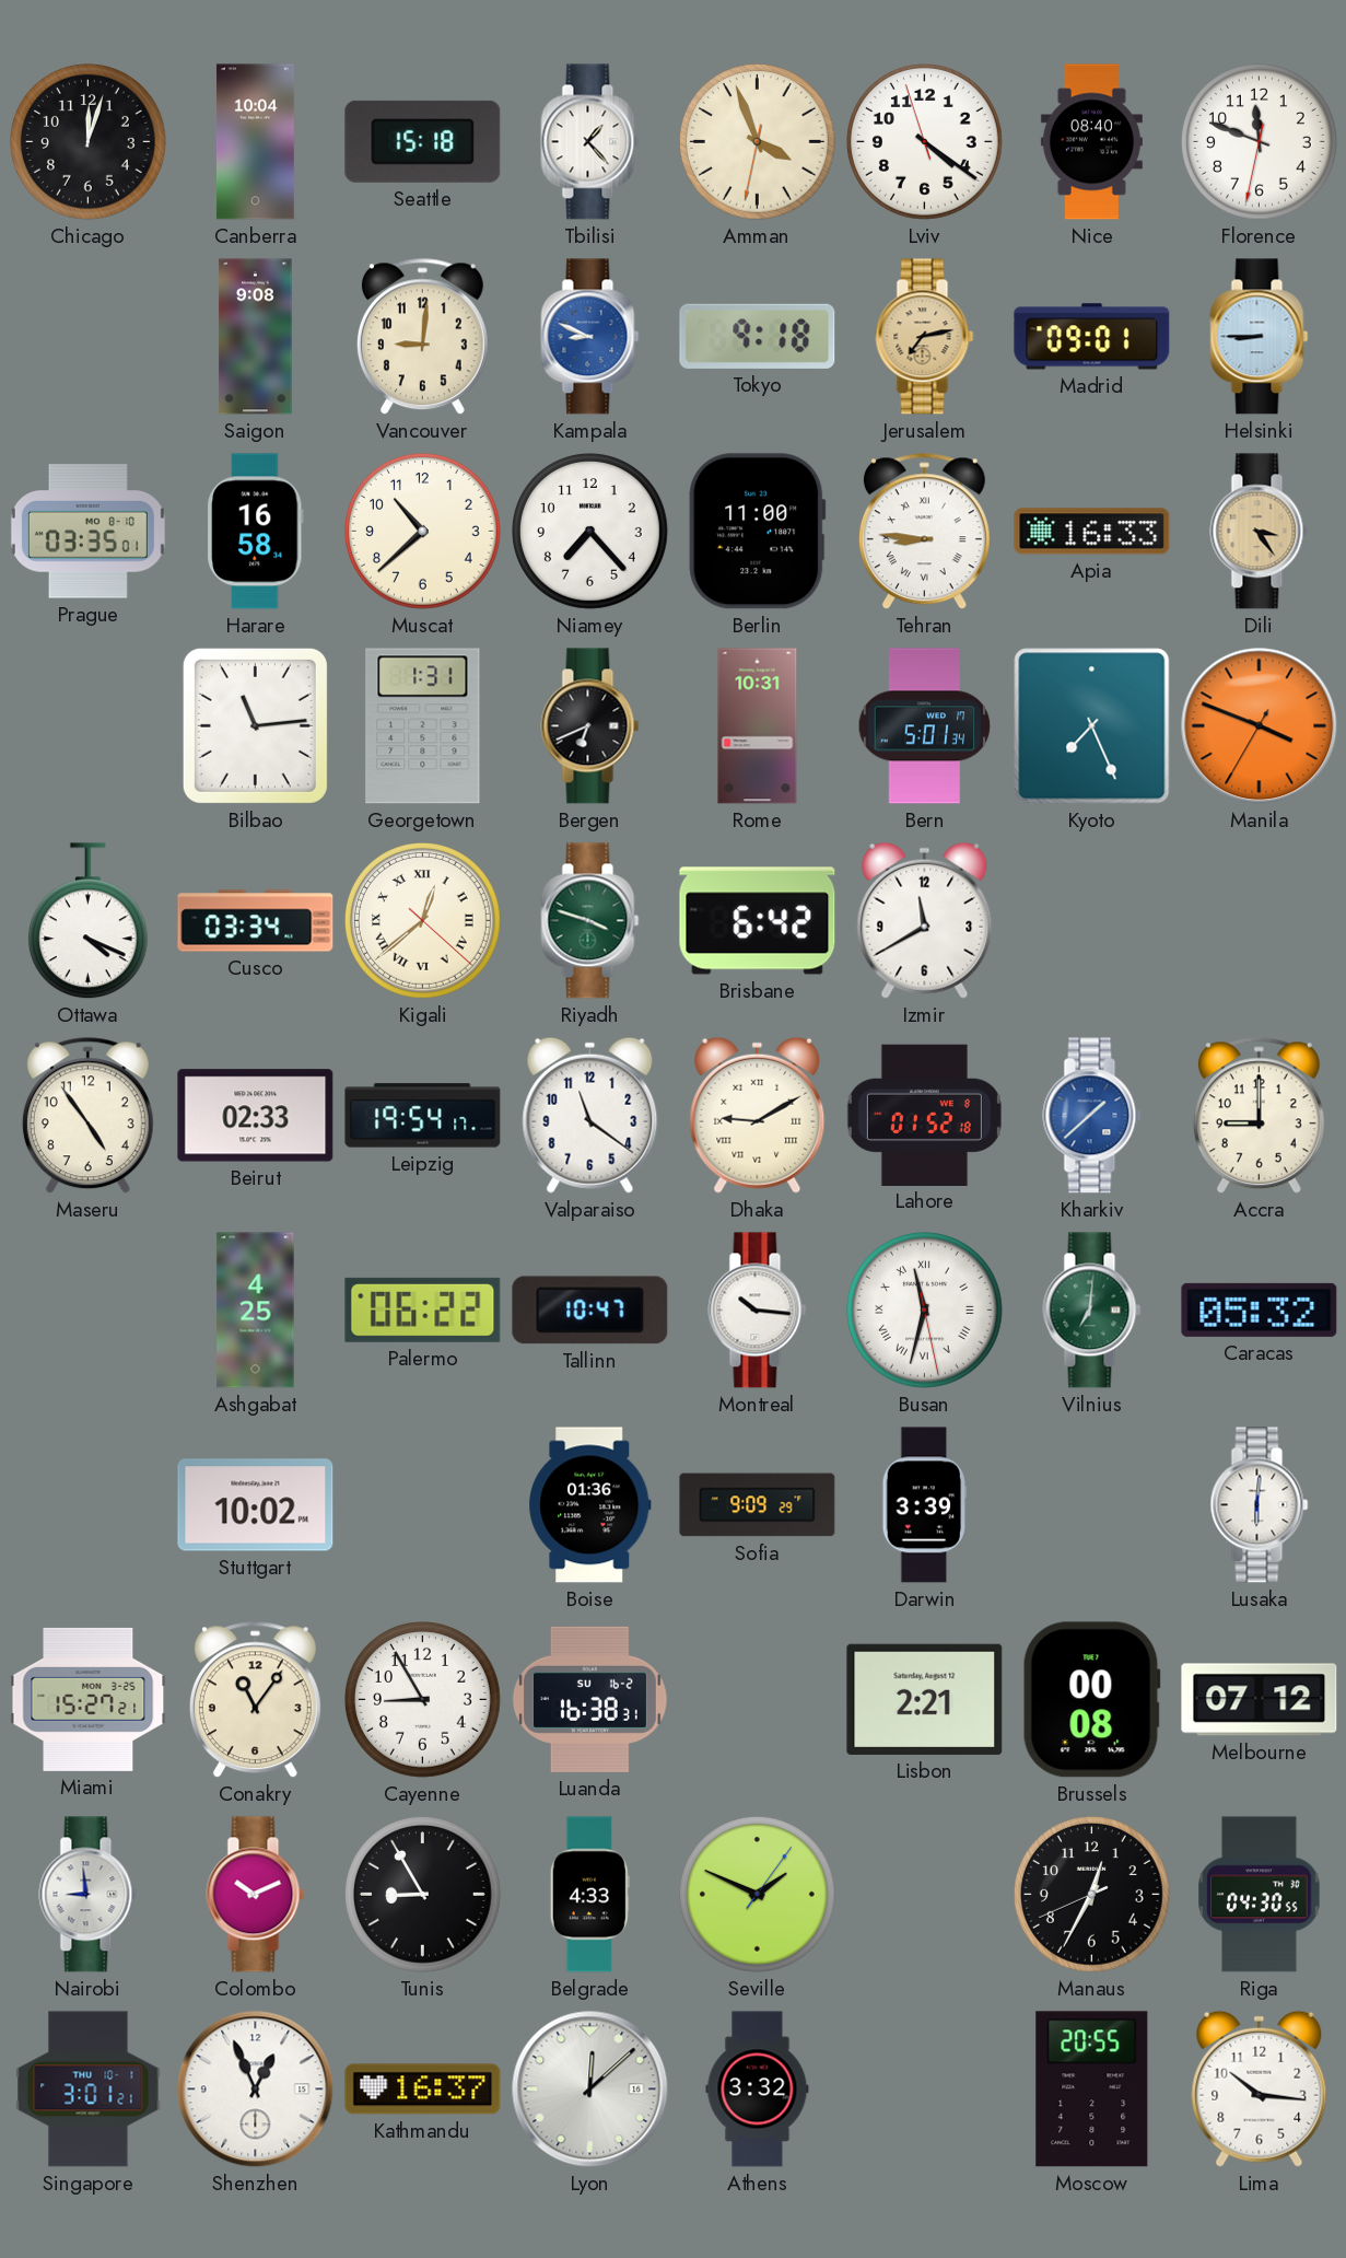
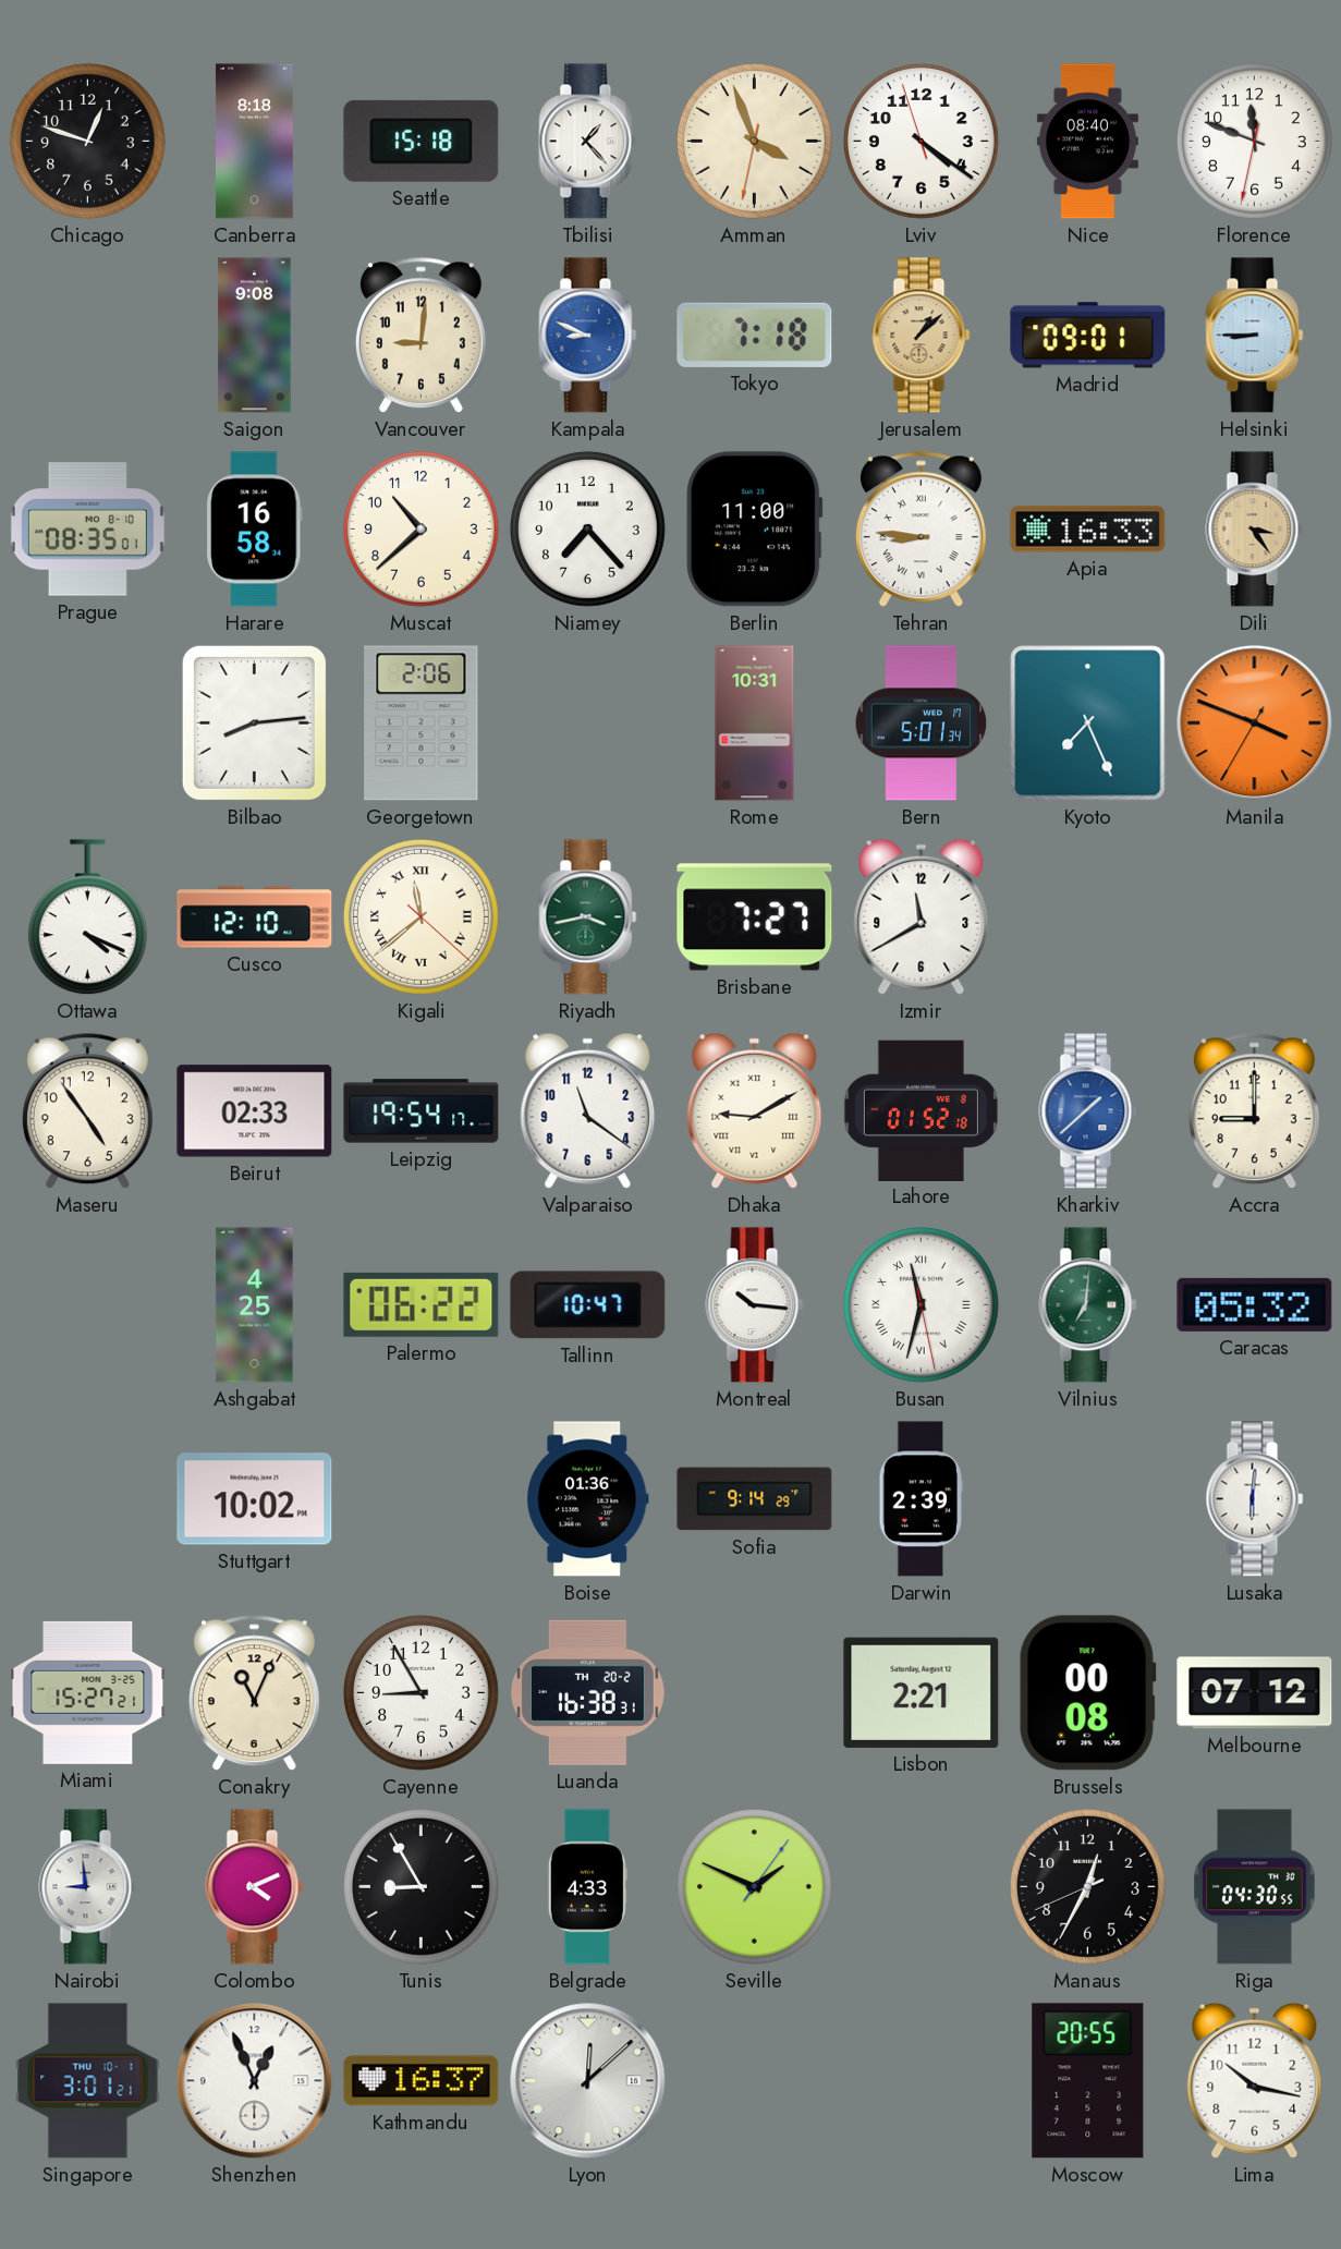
Chicago: 12:03 -> 12:48
Canberra: 10:04 -> 8:18
Tokyo: 9:18 -> 7:18
Jerusalem: 7:13 -> 1:08
Prague: 03:35 -> 08:35
Bilbao: 11:14 -> 8:14
Georgetown: 1:31 -> 2:06
Bergen: 6:41 -> none
Cusco: 03:34 -> 12:10
Kigali: 12:38 -> 11:38
Riyadh: 3:48 -> 3:43
Brisbane: 6:42 -> 7:27
Sofia: 9:09 -> 9:14
Darwin: 3:39 -> 2:39
Conakry: 11:06 -> 11:04
Luanda date: SU 16-2 -> TH 20-2
Colombo: 10:11 -> 4:11
Athens: 3:32 -> none
Lima: 10:16 -> 10:17
